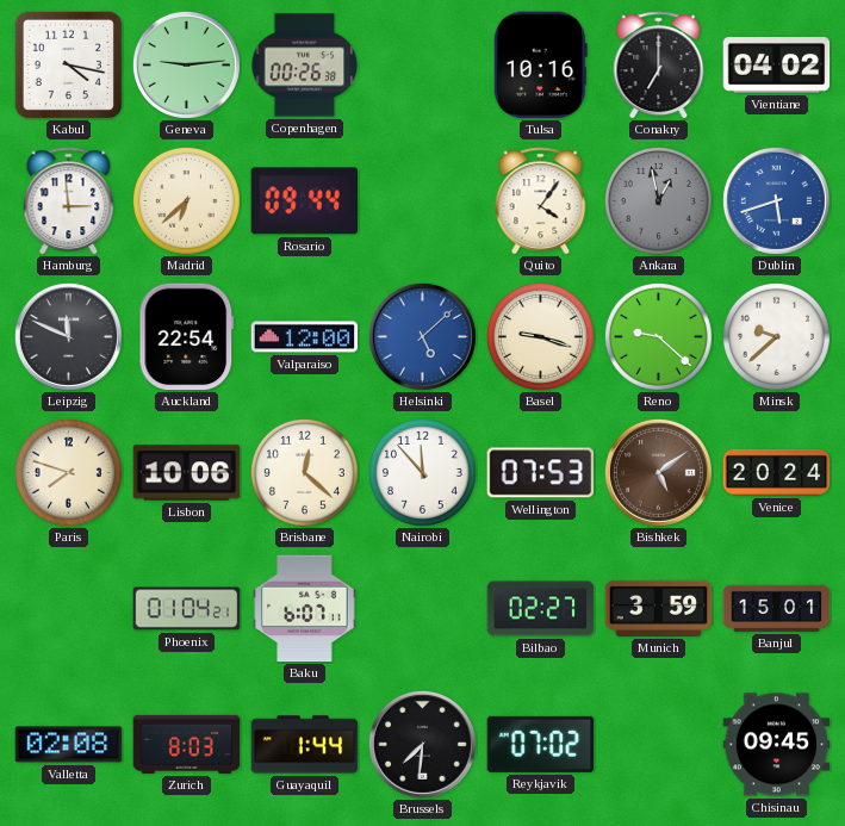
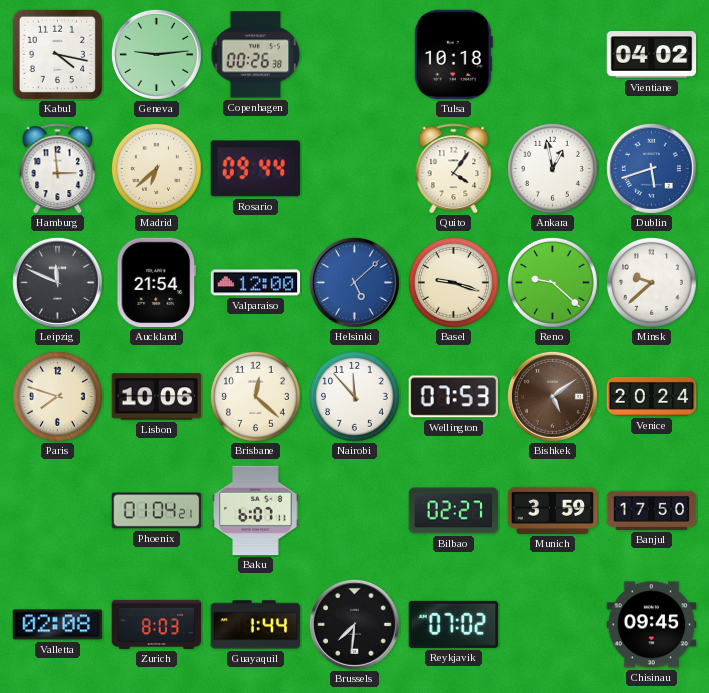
Tulsa: 10:16 -> 10:18
Conakry: 7:00 -> none
Ankara dial: grey -> white
Auckland: 22:54 -> 21:54
Banjul: 15:01 -> 17:50
